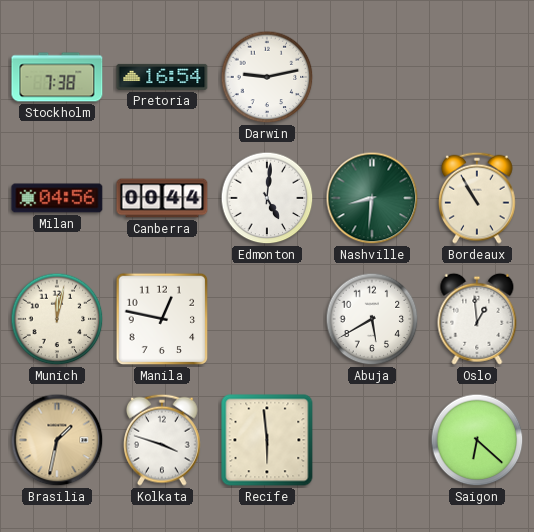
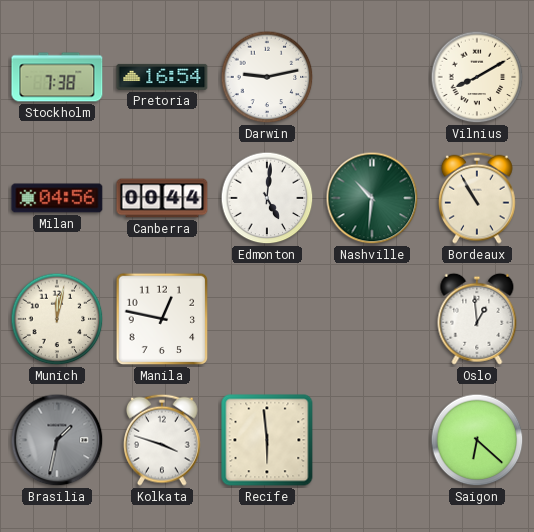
Vilnius: none -> 8:10
Nashville: 8:31 -> 10:31
Abuja: 5:40 -> none
Brasilia dial: champagne -> grey
